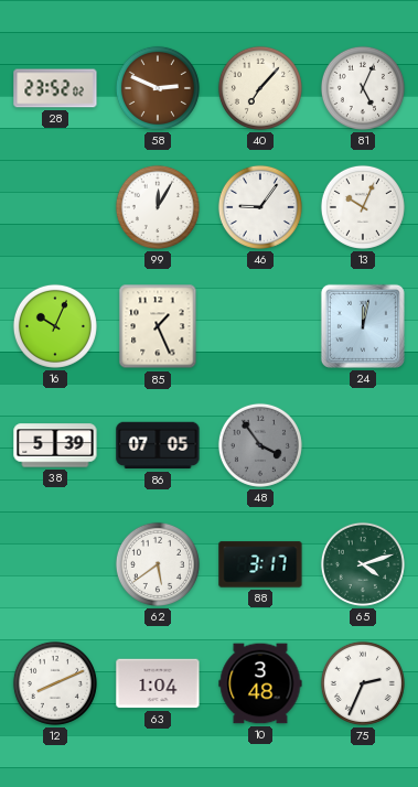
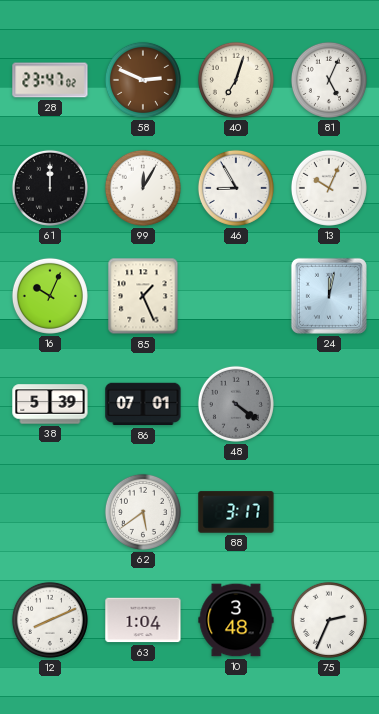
28: 23:52 -> 23:47
40: 7:07 -> 7:03
61: none -> 12:00
46: 9:06 -> 8:55
86: 07:05 -> 07:01
48: 3:54 -> 4:21
65: 4:12 -> none
